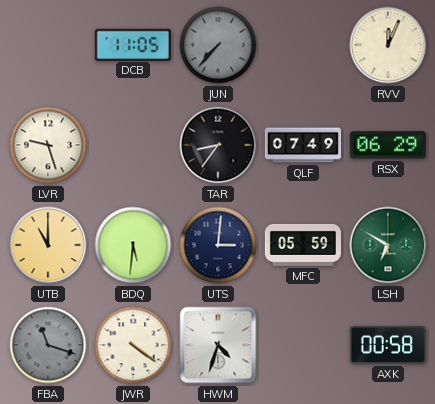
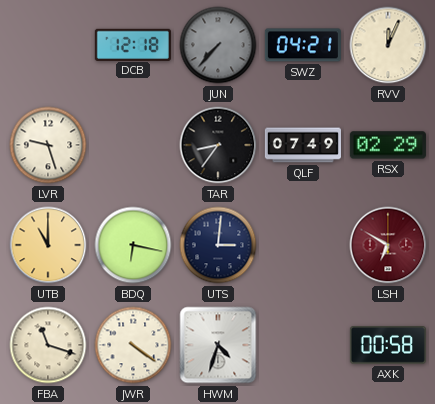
DCB: 11:05 -> 12:18
SWZ: none -> 04:21
RSX: 06:29 -> 02:29
BDQ: 5:31 -> 6:17
MFC: 05:59 -> none
LSH dial: green -> burgundy
FBA dial: grey -> cream
